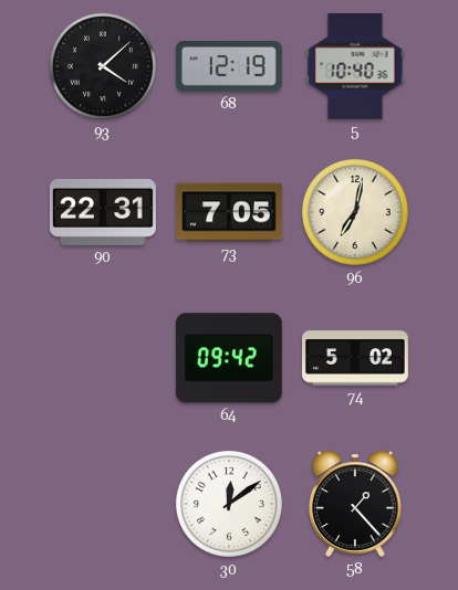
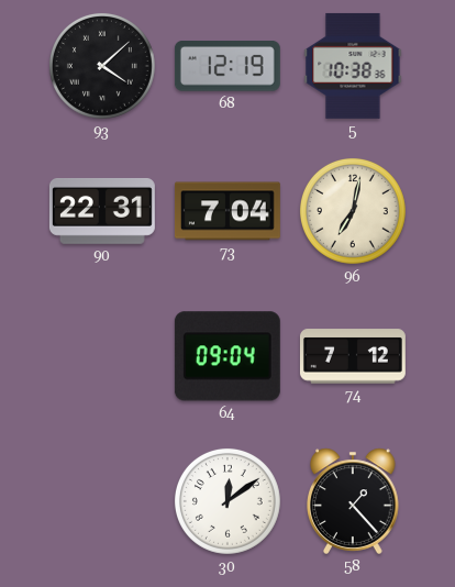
5: 10:40 -> 10:38
73: 7:05 -> 7:04
64: 09:42 -> 09:04
74: 5:02 -> 7:12
